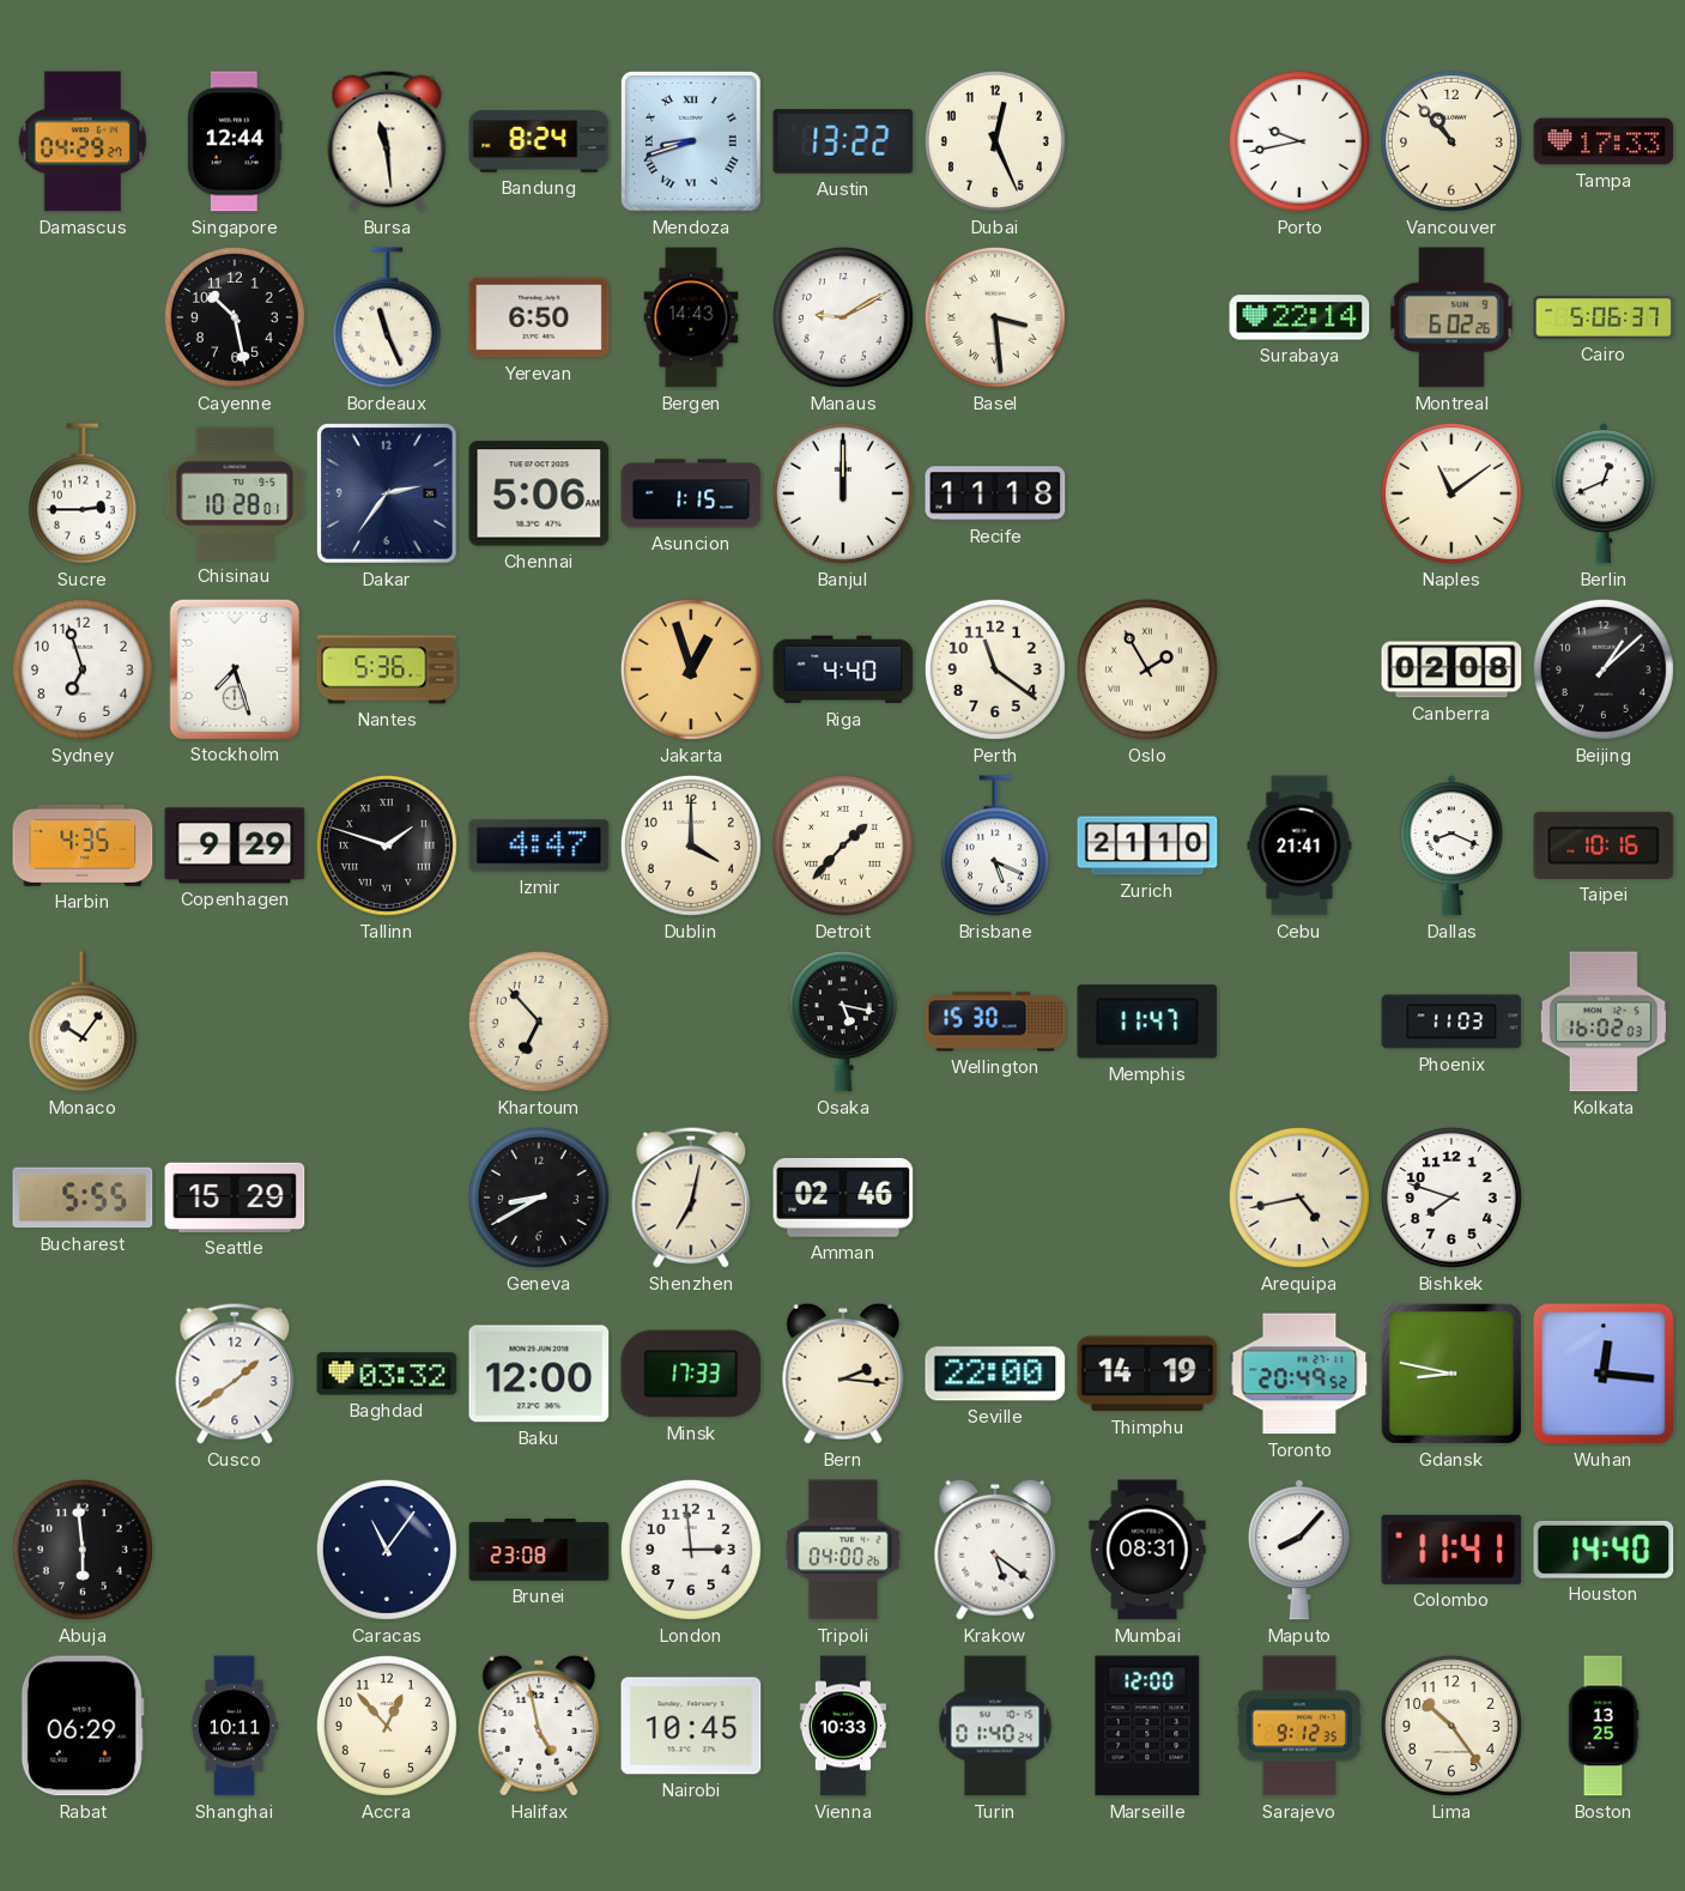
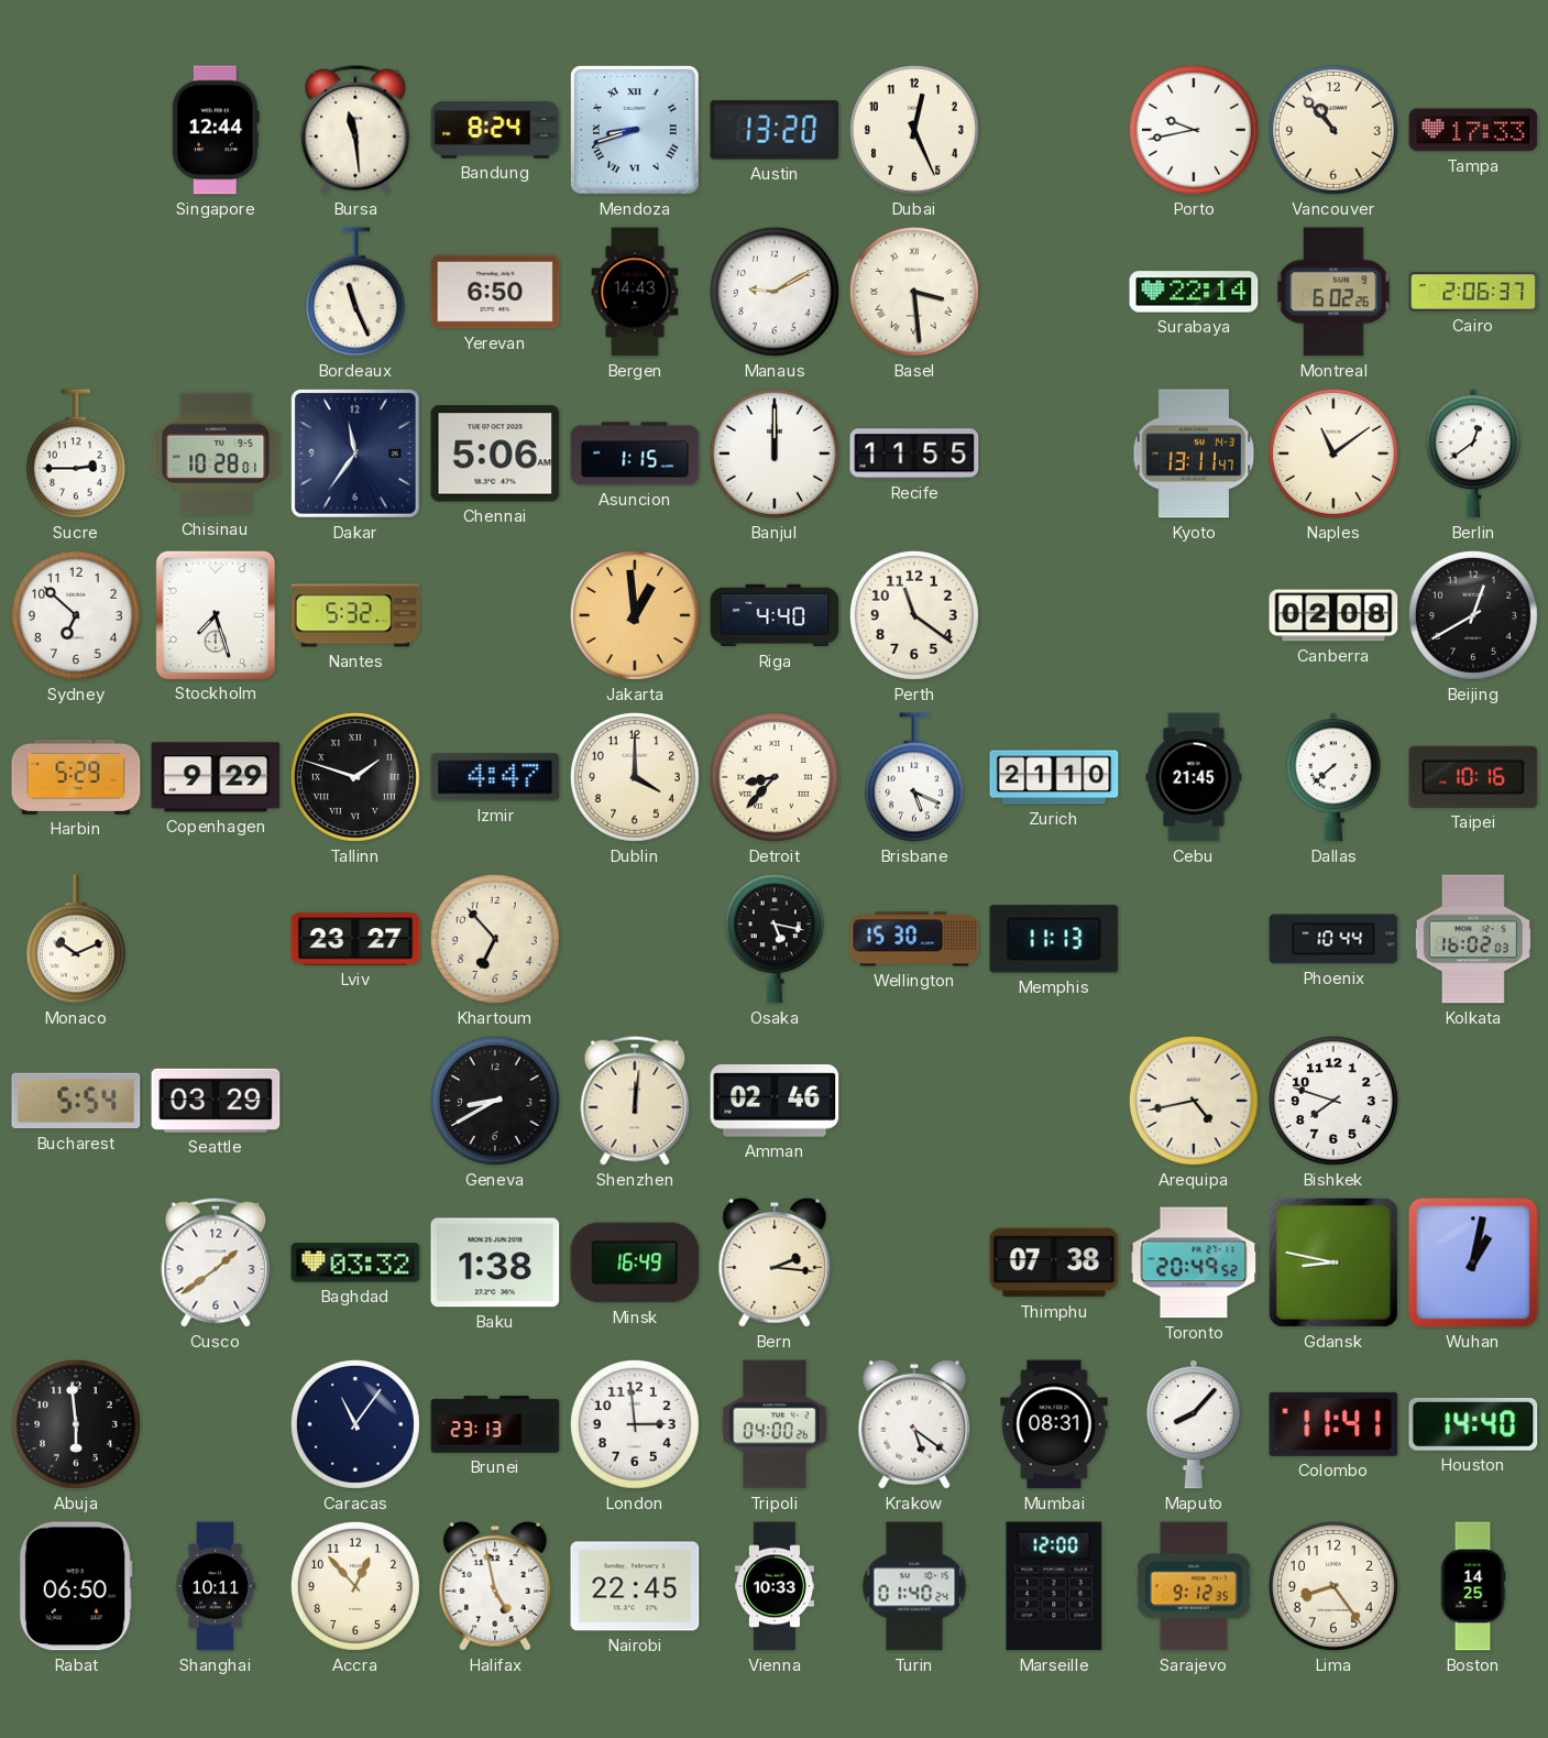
Damascus: 04:29 -> none
Austin: 13:22 -> 13:20
Cayenne: 10:28 -> none
Cairo: 5:06 -> 2:06
Dakar: 2:36 -> 11:36
Recife: 11:18 -> 11:55
Kyoto: none -> 13:11
Berlin: 12:41 -> 12:39
Sydney: 6:57 -> 6:52
Nantes: 5:36 -> 5:32
Jakarta: 12:57 -> 12:59
Oslo: 1:55 -> none
Beijing: 1:08 -> 12:40
Harbin: 4:35 -> 5:29
Detroit: 1:37 -> 8:37
Cebu: 21:41 -> 21:45
Dallas: 8:19 -> 7:38
Monaco: 10:06 -> 10:11
Lviv: none -> 23:27
Memphis: 11:47 -> 11:13
Phoenix: 11:03 -> 10:44
Bucharest: 5:55 -> 5:54
Seattle: 15:29 -> 03:29
Shenzhen: 7:02 -> 12:01
Baku: 12:00 -> 1:38
Minsk: 17:33 -> 16:49
Seville: 22:00 -> none
Thimphu: 14:19 -> 07:38
Wuhan: 12:16 -> 1:02
Brunei: 23:08 -> 23:13
Rabat: 06:29 -> 06:50
Nairobi: 10:45 -> 22:45
Lima: 10:24 -> 8:24
Boston: 13:25 -> 14:25
